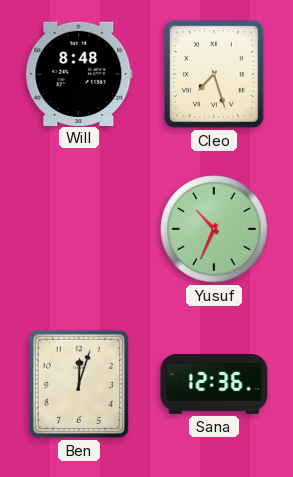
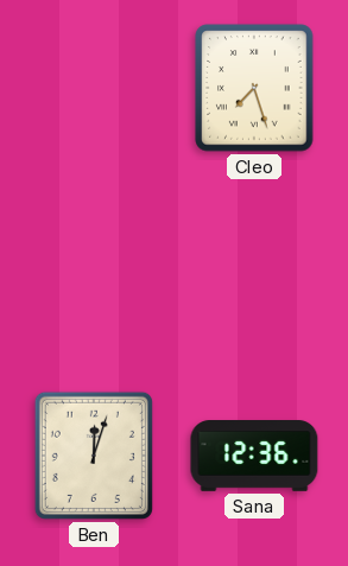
Will: 8:48 -> none
Yusuf: 10:34 -> none
